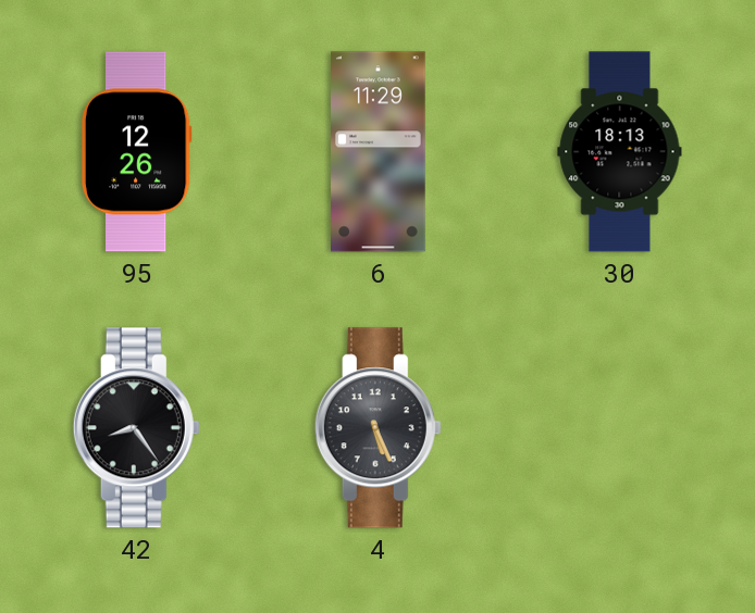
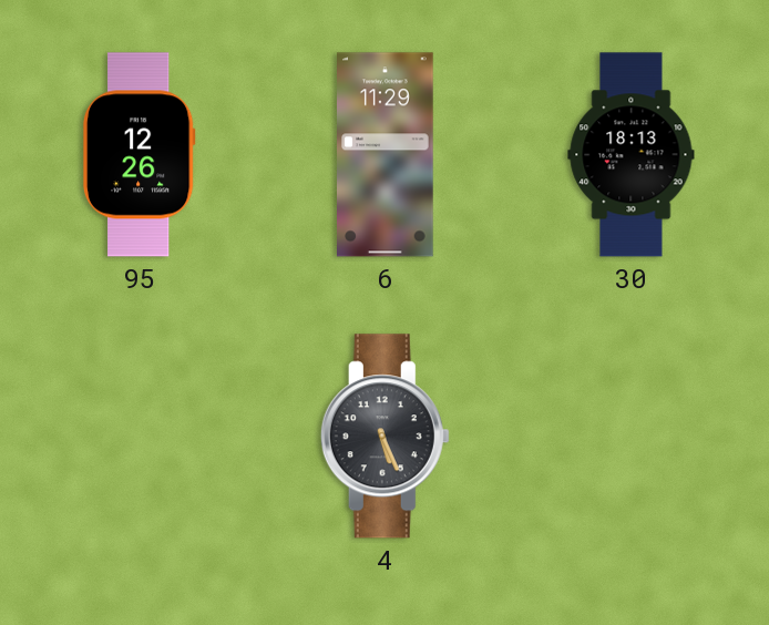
42: 8:24 -> none
